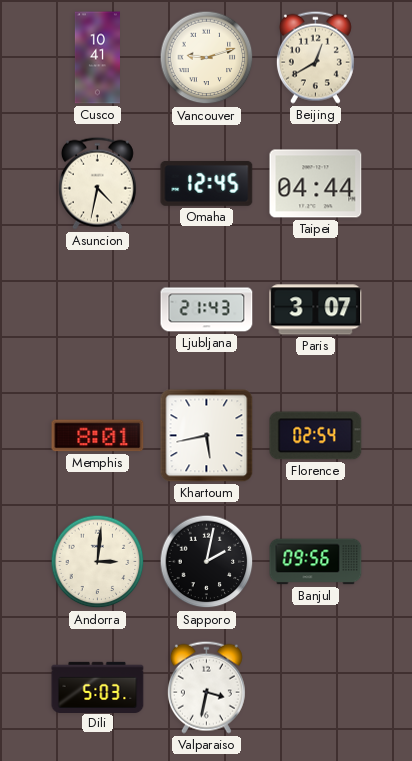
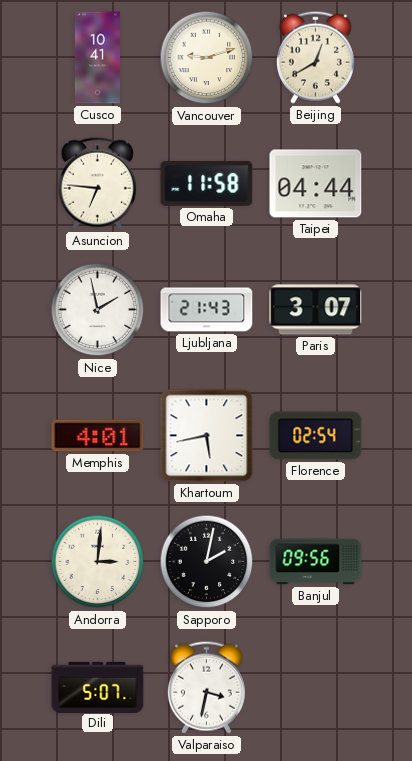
Asuncion: 4:32 -> 6:46
Omaha: 12:45 -> 11:58
Nice: none -> 1:58
Memphis: 8:01 -> 4:01
Dili: 5:03 -> 5:07
